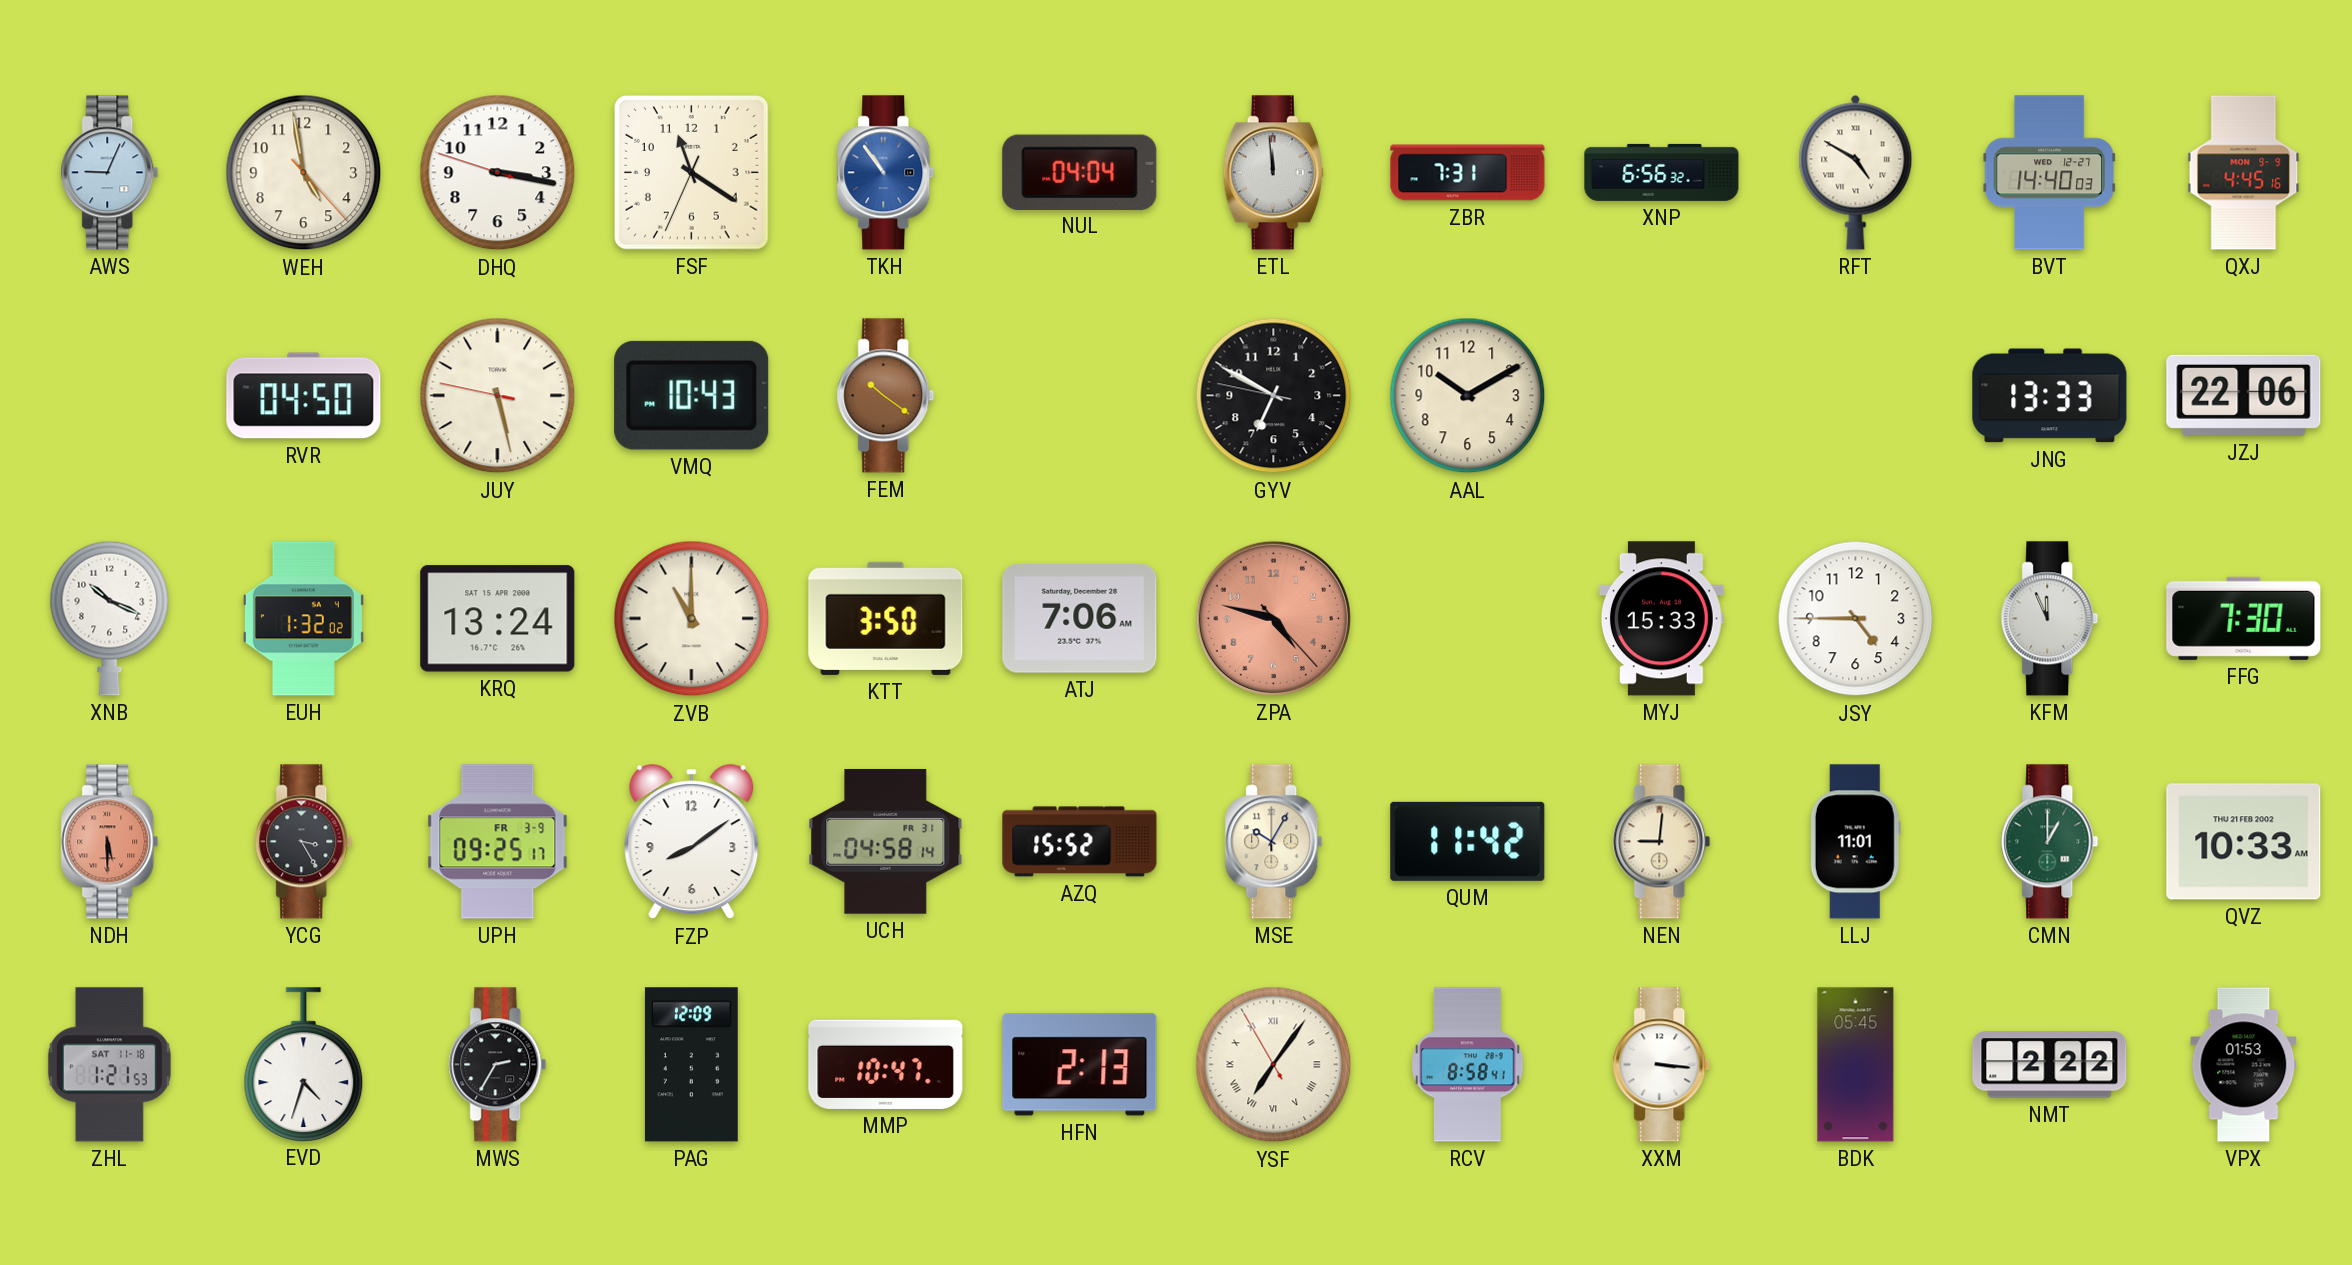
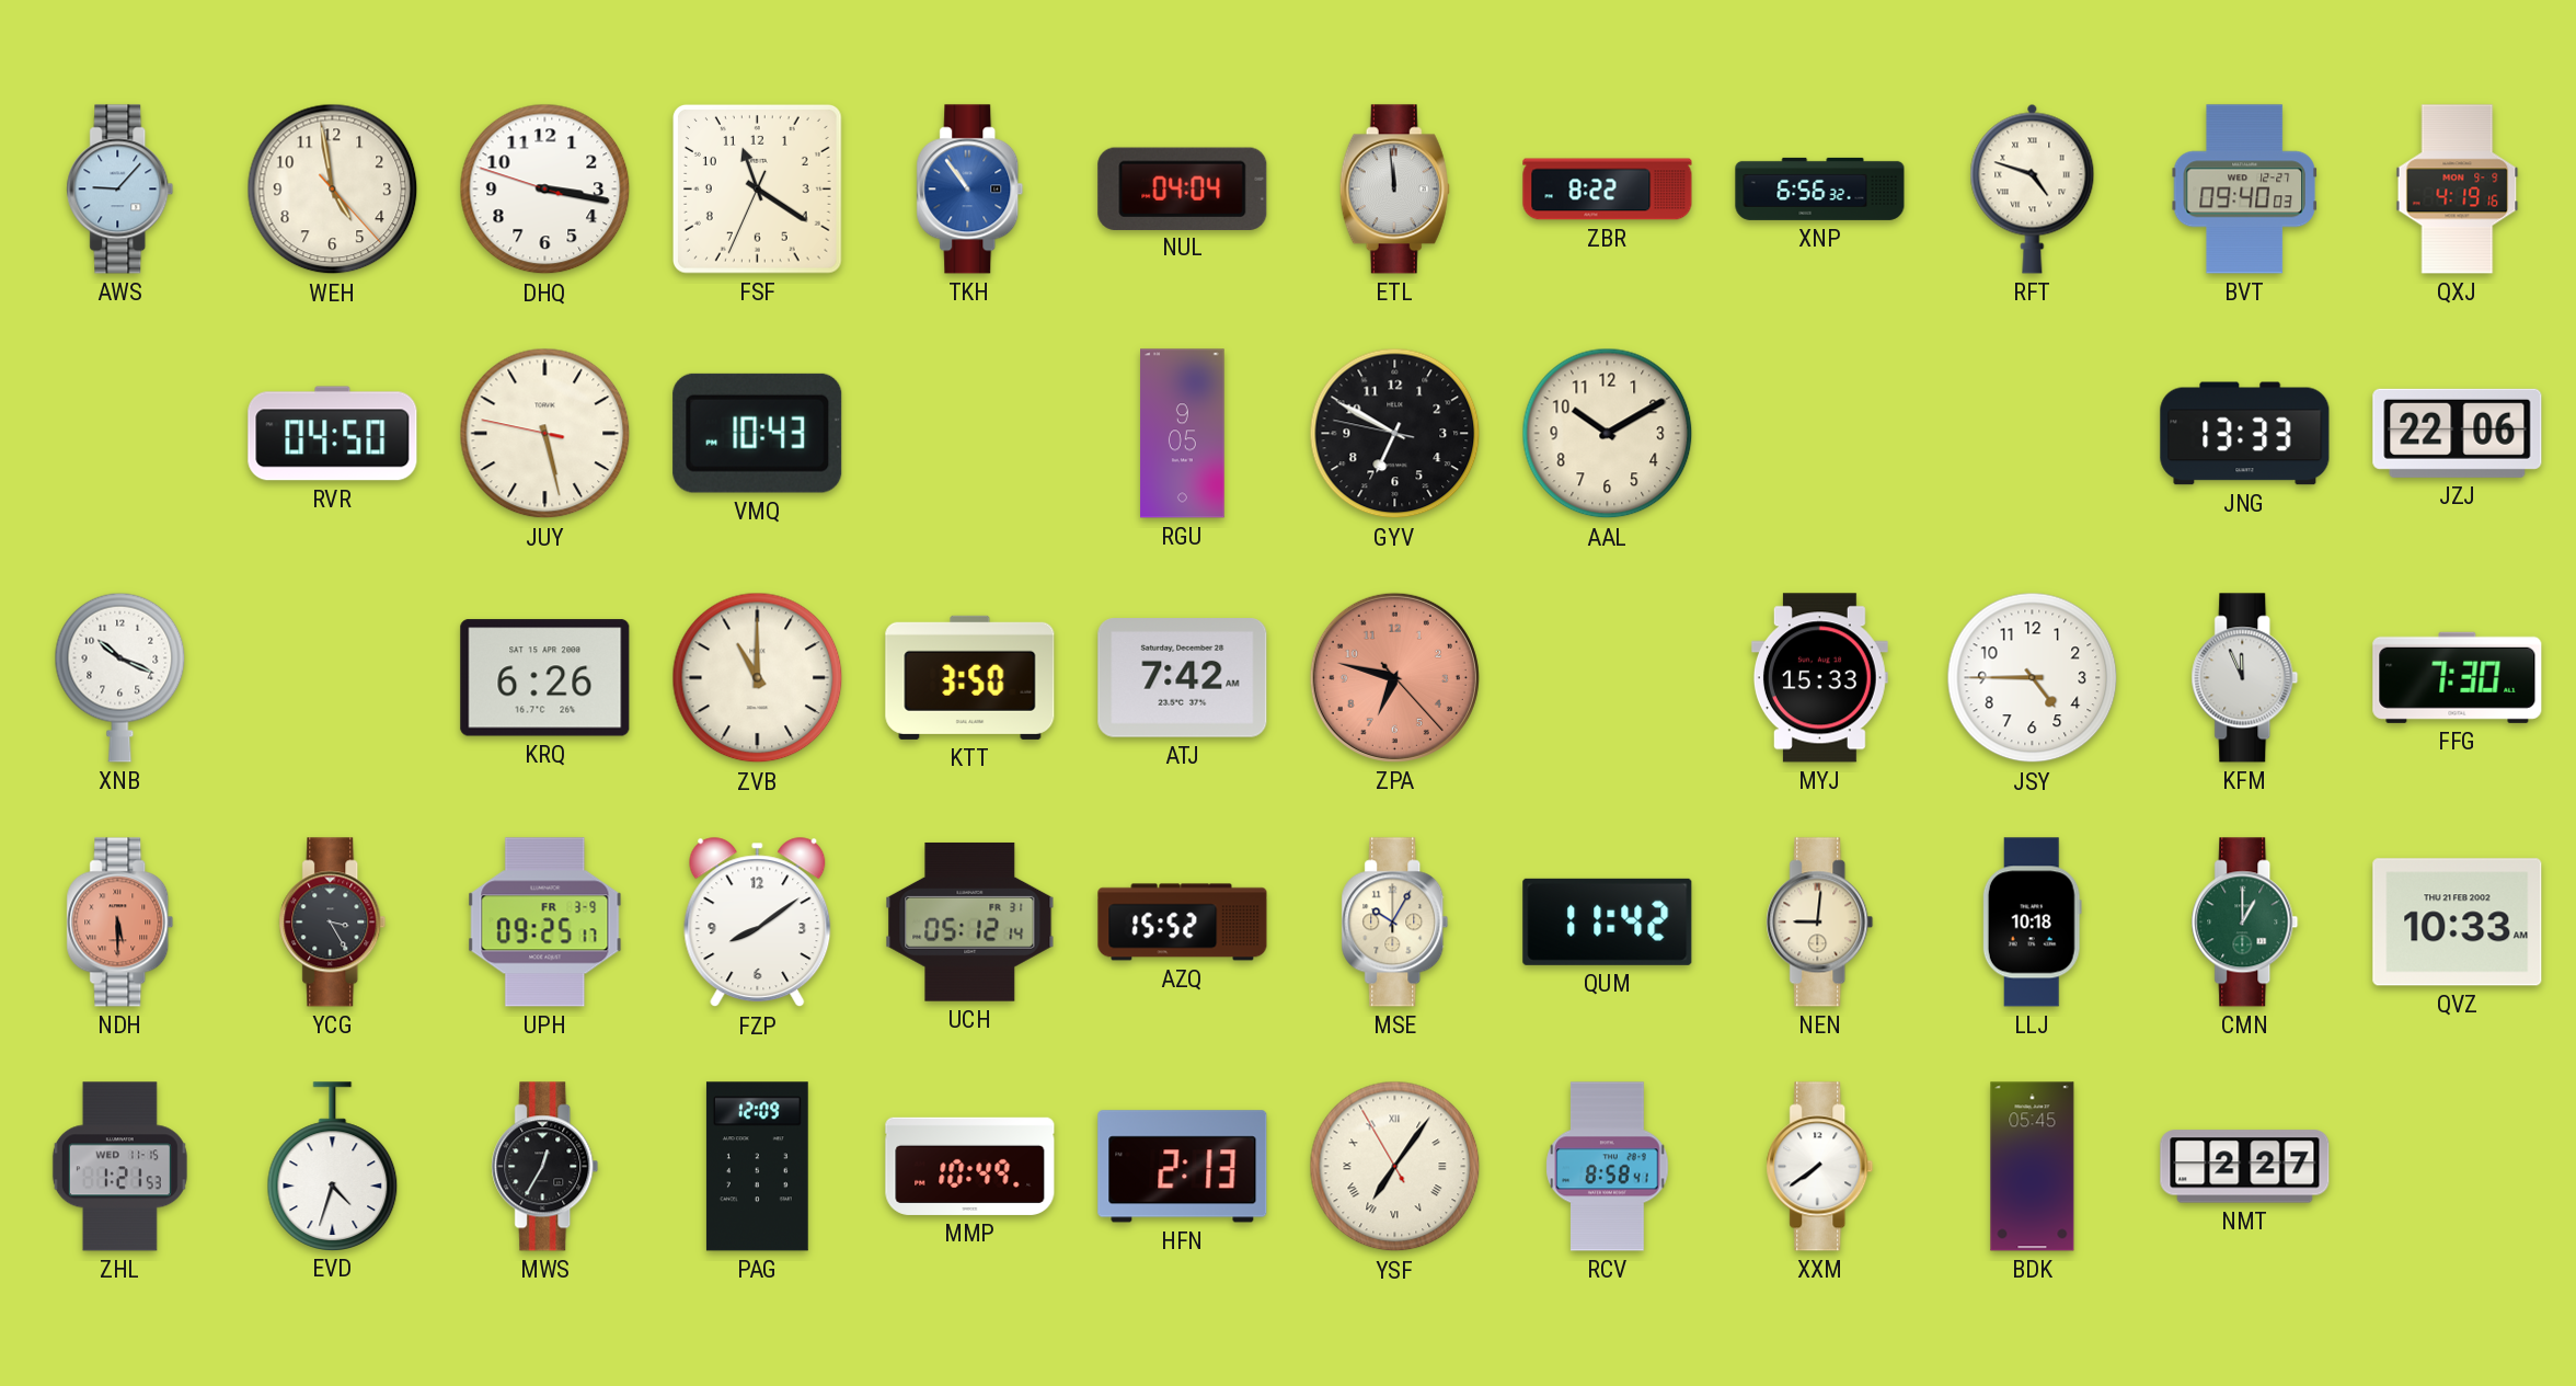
AWS: 9:04 -> 9:07
ZBR: 7:31 -> 8:22
RFT: 4:50 -> 4:48
BVT: 14:40 -> 09:40
QXJ: 4:45 -> 4:19
FEM: 10:21 -> none
RGU: none -> 9:05
EUH: 1:32 -> none
KRQ: 13:24 -> 6:26
ATJ: 7:06 -> 7:42
ZPA: 4:47 -> 6:47
UCH: 04:58 -> 05:12
LLJ: 11:01 -> 10:18
ZHL date: SAT 11-18 -> WED 11-15
MWS: 2:35 -> 12:35
MMP: 10:47 -> 10:49
XXM: 3:16 -> 7:39
NMT: 2:22 -> 2:27
VPX: 01:53 -> none
